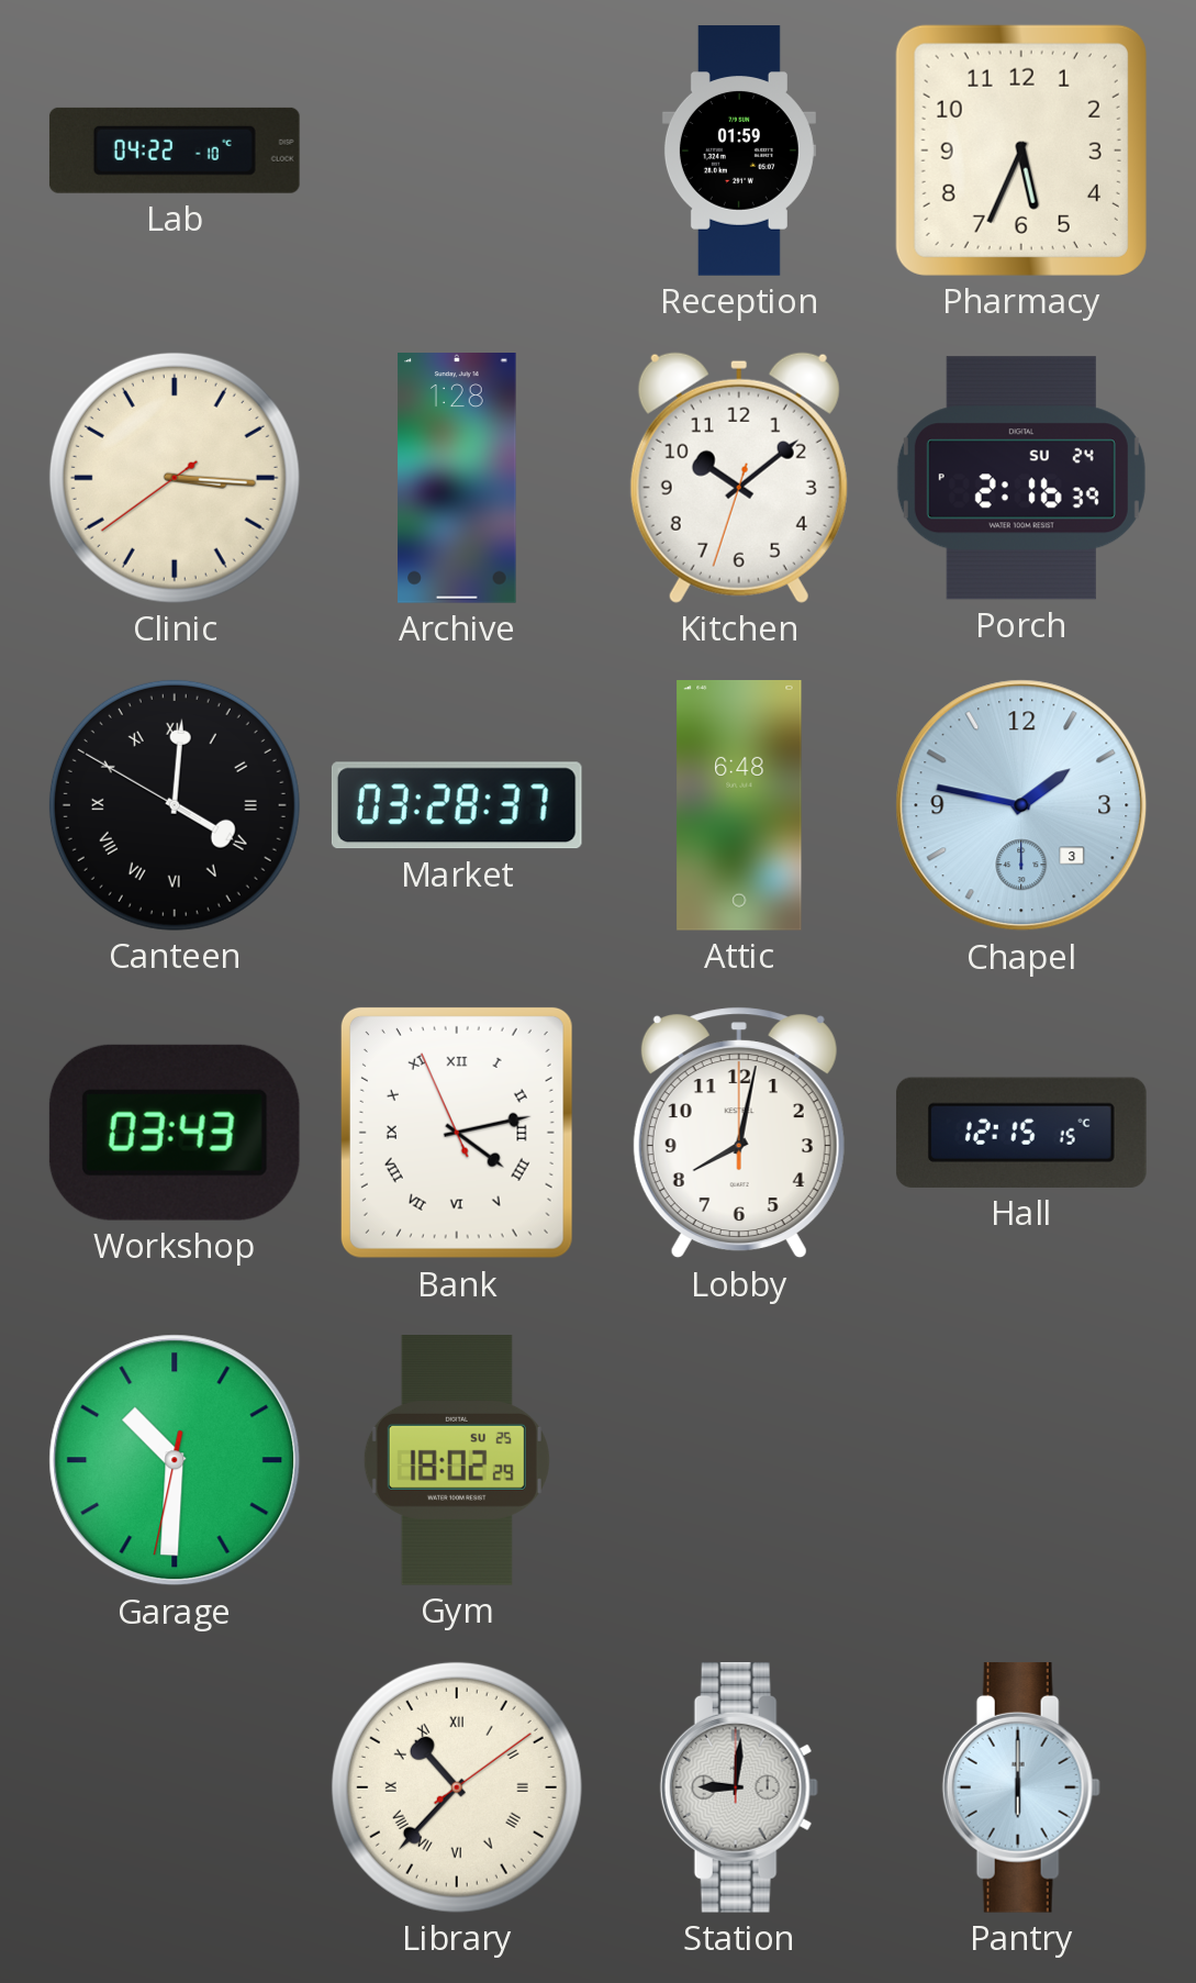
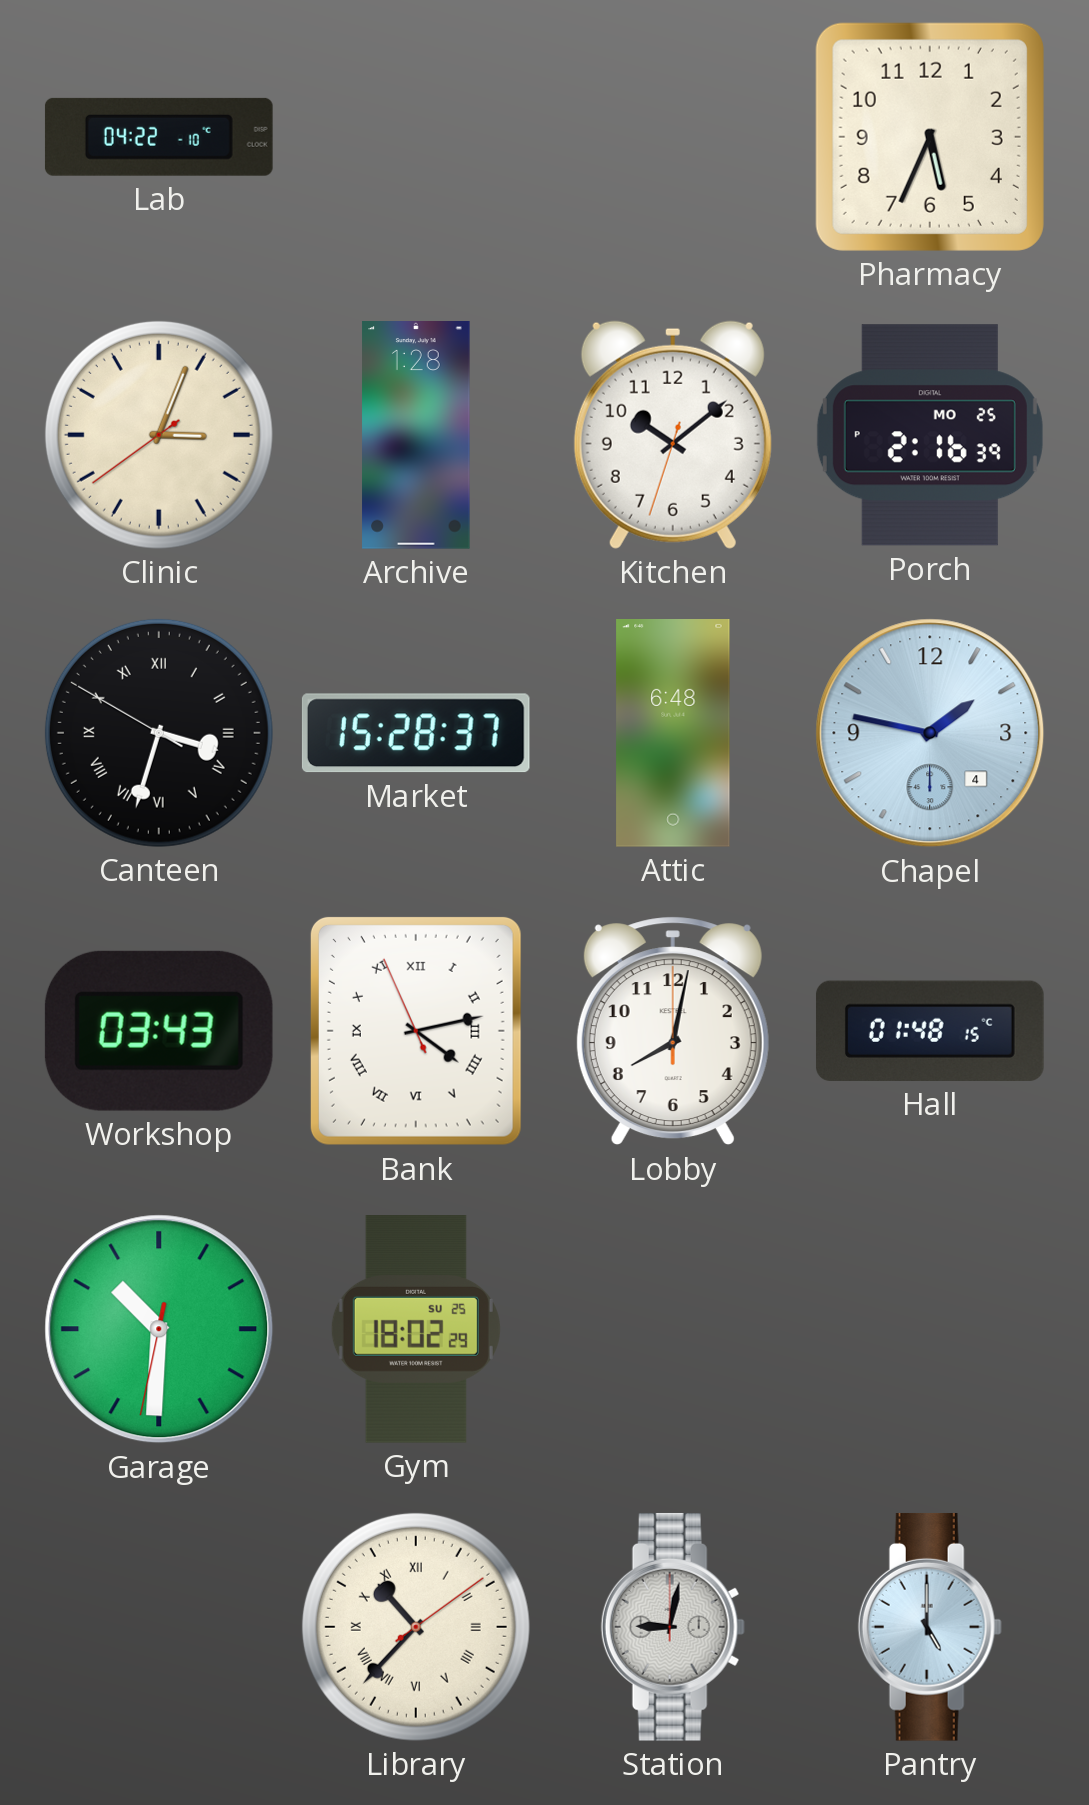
Reception: 01:59 -> none
Clinic: 3:15 -> 3:03
Porch date: SU 24 -> MO 25
Canteen: 4:00 -> 3:32
Market: 03:28 -> 15:28
Chapel date: 3 -> 4
Hall: 12:15 -> 01:48
Station: 9:01 -> 9:02
Pantry: 6:00 -> 5:00
